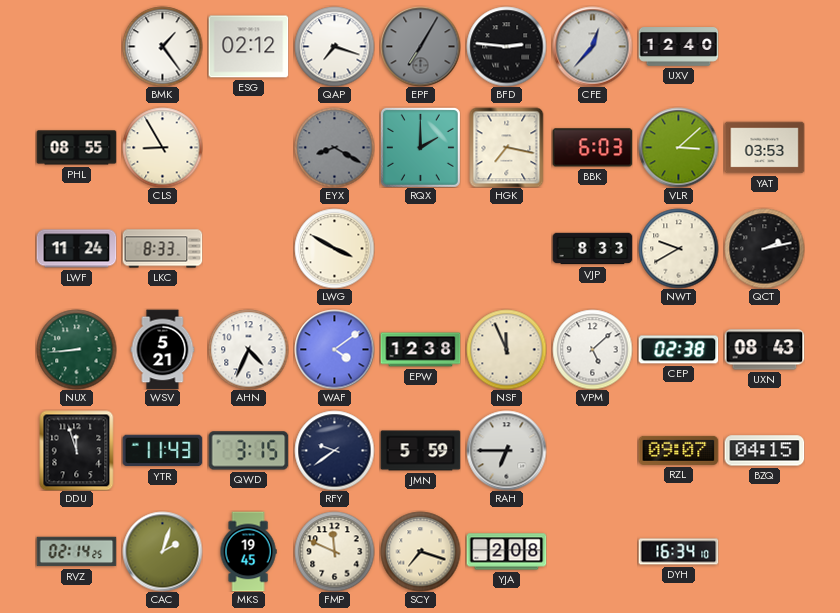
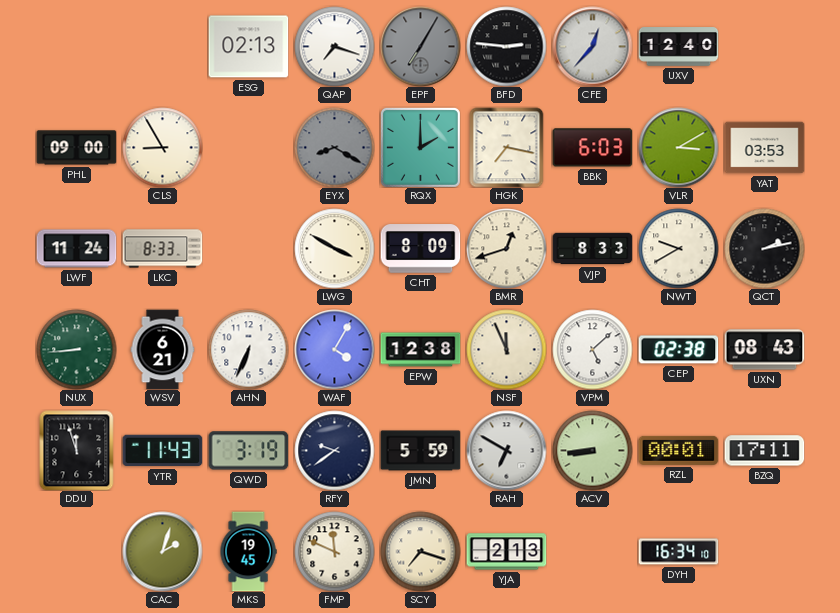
BMK: 1:24 -> none
ESG: 02:12 -> 02:13
PHL: 08:55 -> 09:00
VLR: 3:08 -> 3:10
CHT: none -> 8:09
BMR: none -> 12:42
WSV: 5:21 -> 6:21
AHN: 4:34 -> 6:34
WAF: 4:09 -> 4:05
QWD: 3:15 -> 3:19
RAH: 6:45 -> 6:50
ACV: none -> 8:44
RZL: 09:07 -> 00:01
BZQ: 04:15 -> 17:11
RVZ: 02:14 -> none
YJA: 2:08 -> 2:13
